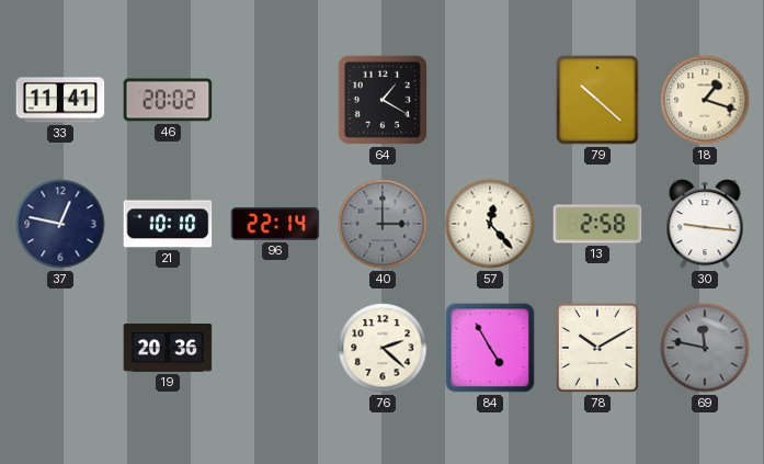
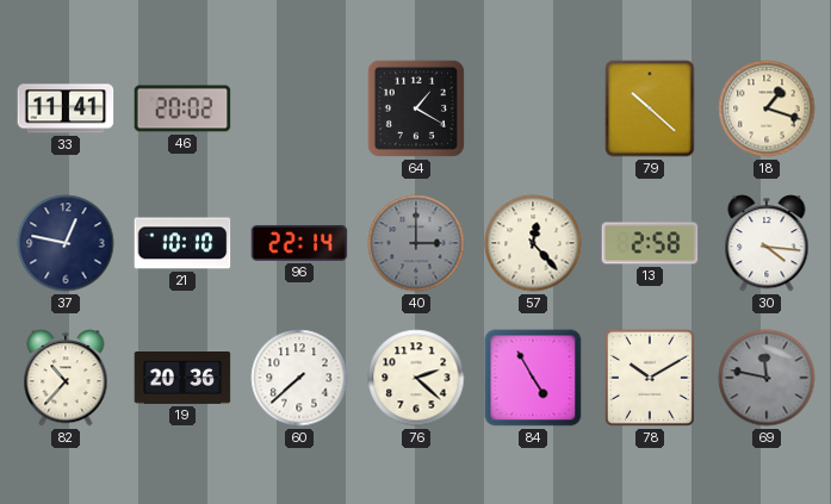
30: 9:16 -> 4:16
82: none -> 10:37
60: none -> 7:38
